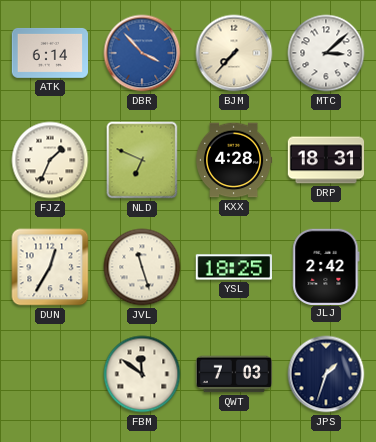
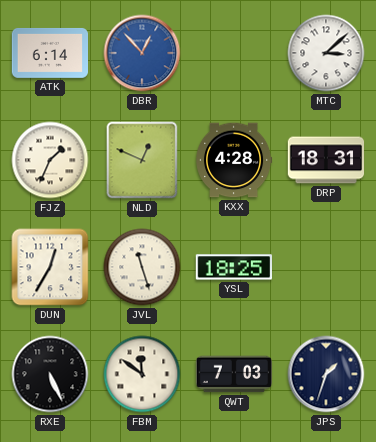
DBR: 3:53 -> 12:53
BJM: 7:37 -> none
NLD: 6:49 -> 12:49
JLJ: 2:42 -> none
RXE: none -> 5:26
